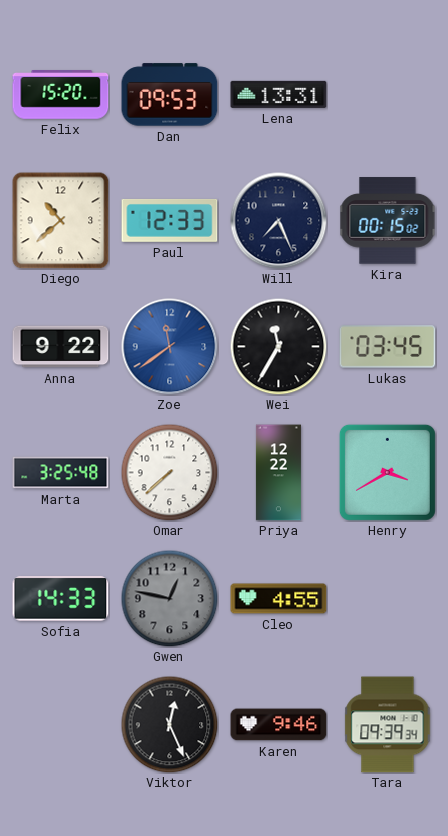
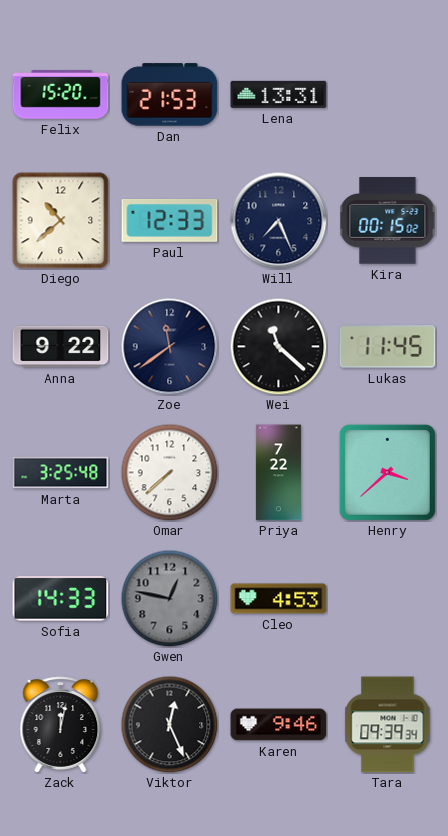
Dan: 09:53 -> 21:53
Zoe dial: blue -> navy
Wei: 11:35 -> 11:22
Lukas: 03:45 -> 11:45
Priya: 12:22 -> 7:22
Henry: 3:40 -> 3:38
Cleo: 4:55 -> 4:53
Zack: none -> 12:02
